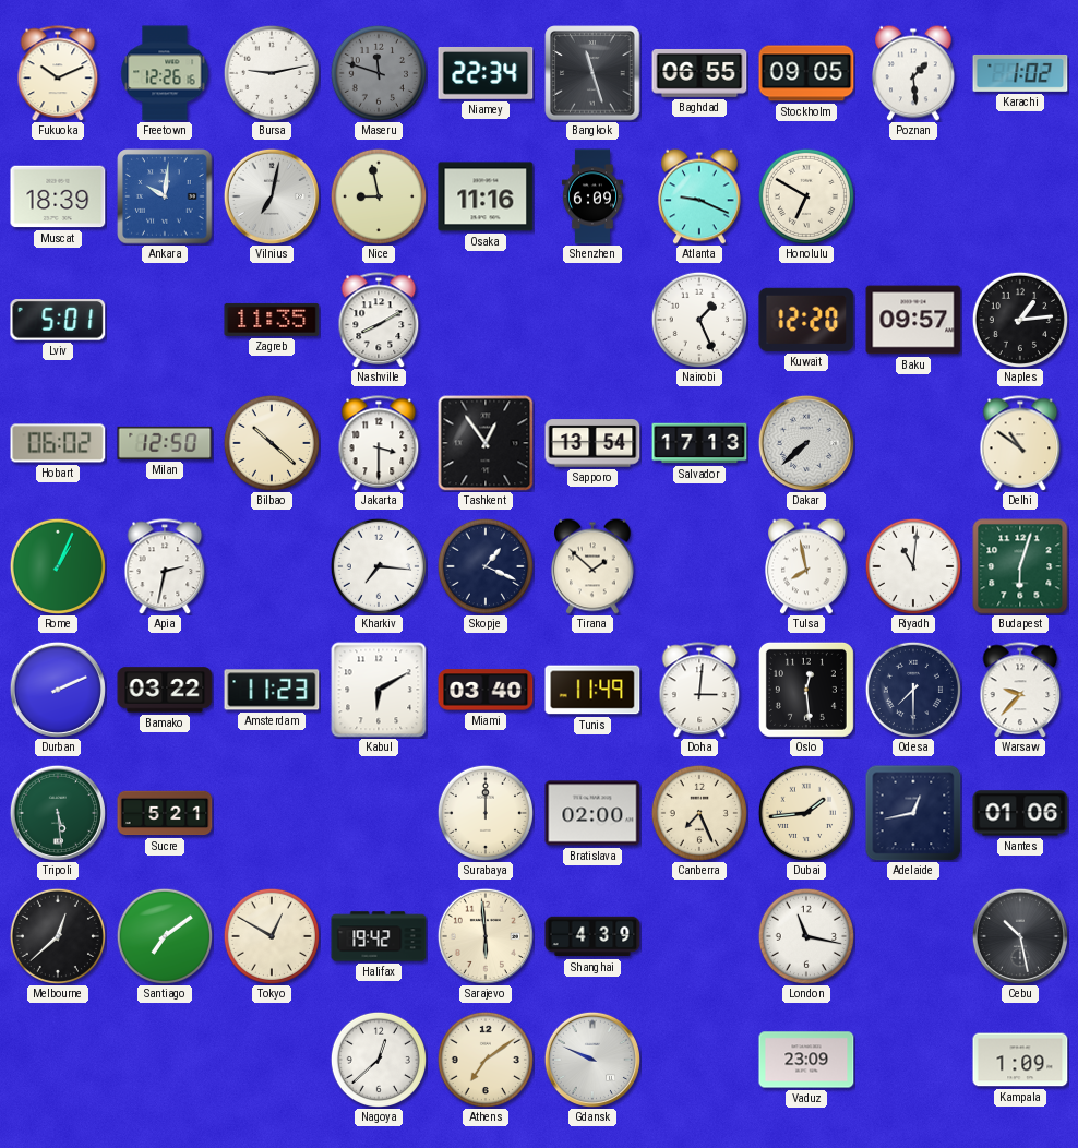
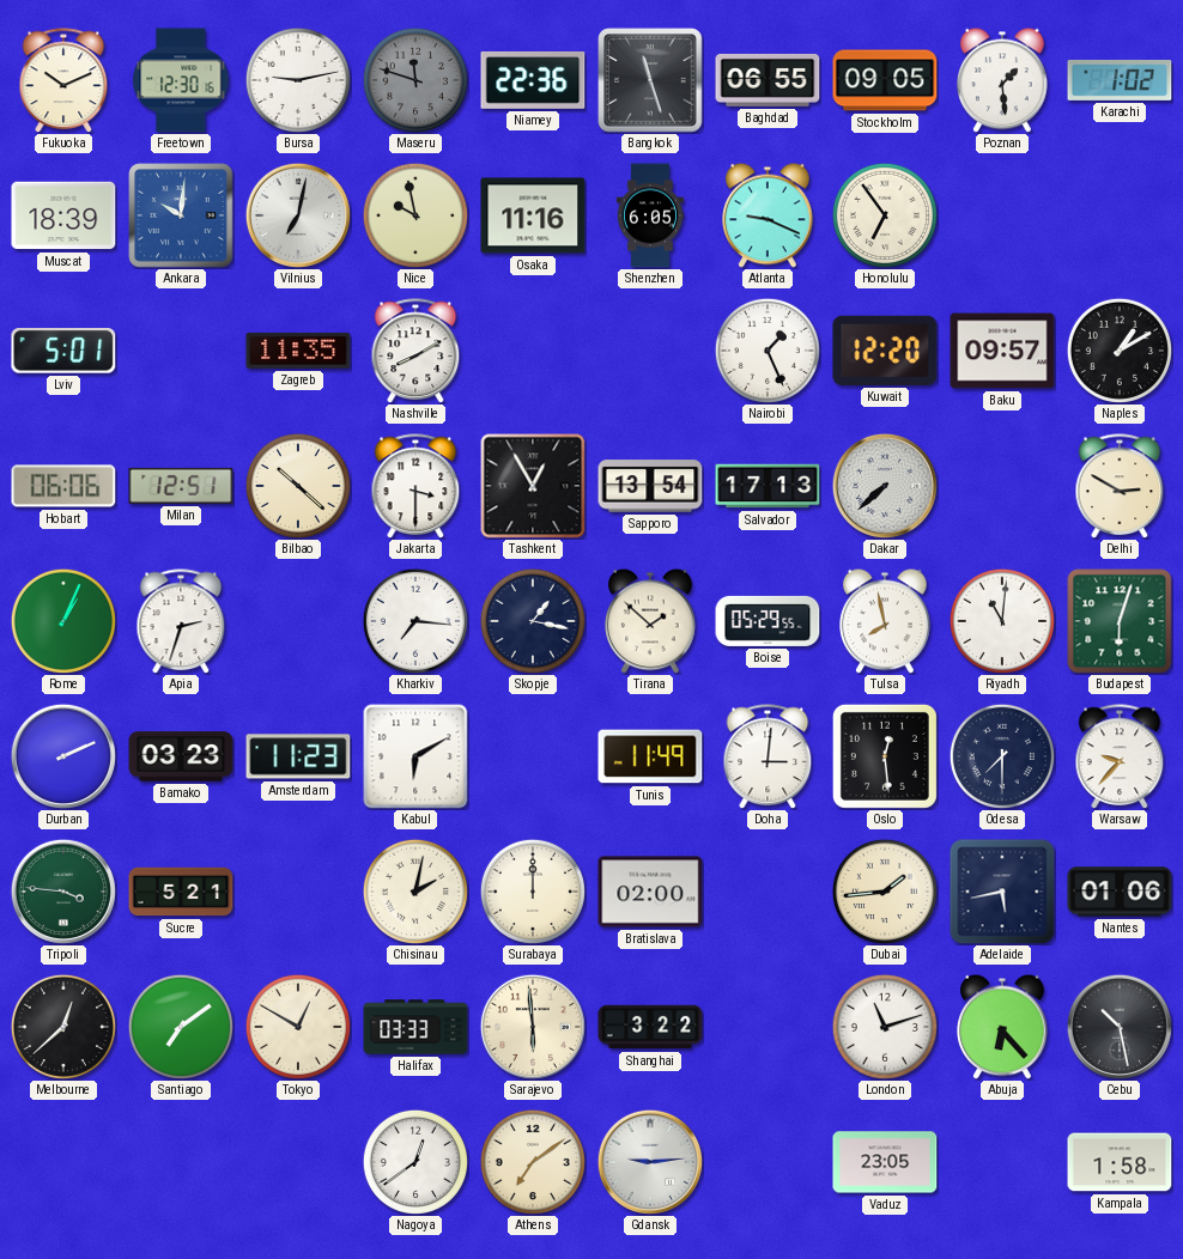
Freetown: 12:26 -> 12:30
Niamey: 22:34 -> 22:36
Nice: 8:58 -> 9:58
Shenzhen: 6:09 -> 6:05
Honolulu: 6:50 -> 6:54
Naples: 1:14 -> 1:10
Hobart: 06:02 -> 06:06
Milan: 12:50 -> 12:51
Tashkent: 12:54 -> 12:55
Delhi: 10:51 -> 2:50
Apia: 2:32 -> 2:33
Skopje: 1:19 -> 1:17
Boise: none -> 05:29
Bamako: 03:22 -> 03:23
Miami: 03:40 -> none
Tripoli: 5:29 -> 3:46
Chisinau: none -> 2:02
Canberra: 7:26 -> none
Adelaide: 12:43 -> 5:43
Halifax: 19:42 -> 03:33
Shanghai: 4:39 -> 3:22
London: 11:17 -> 11:12
Abuja: none -> 6:23
Nagoya: 12:38 -> 12:39
Gdansk: 9:49 -> 9:14
Vaduz: 23:09 -> 23:05
Kampala: 1:09 -> 1:58
